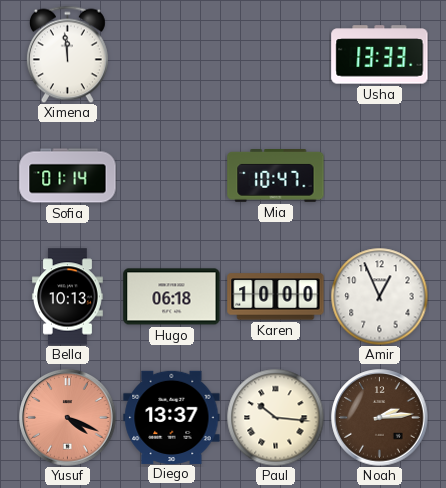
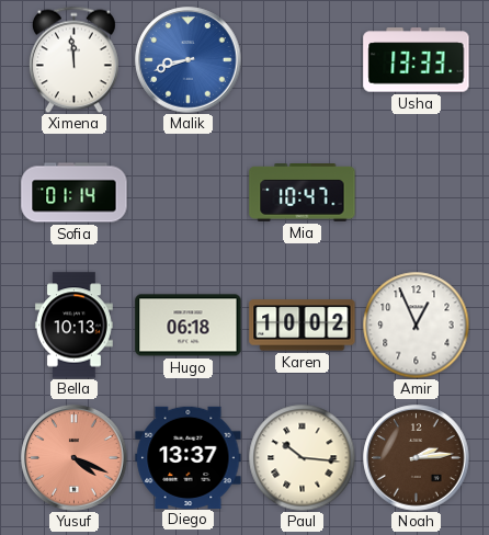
Malik: none -> 8:42
Karen: 10:00 -> 10:02
